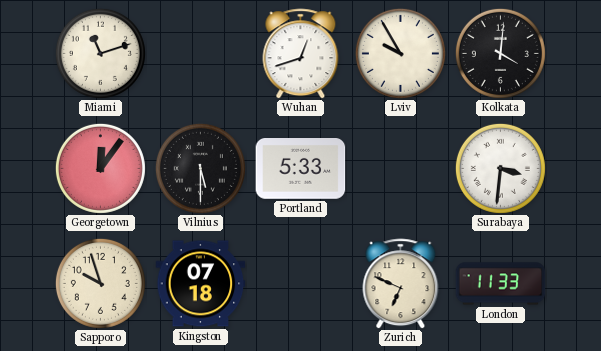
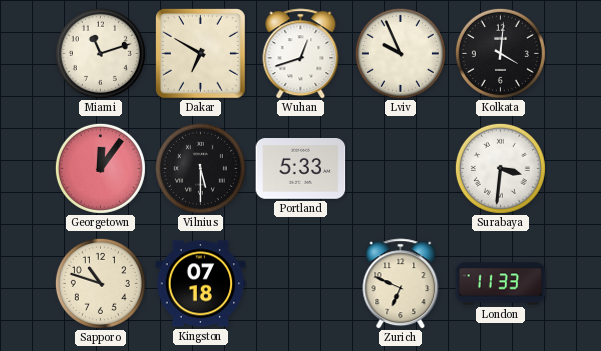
Dakar: none -> 6:50
Lviv: 9:55 -> 9:56
Sapporo: 9:57 -> 10:48
